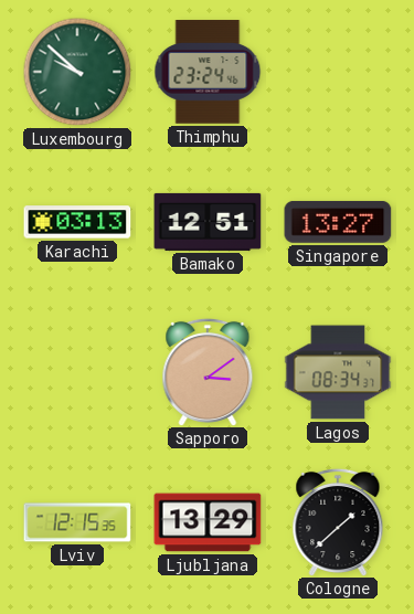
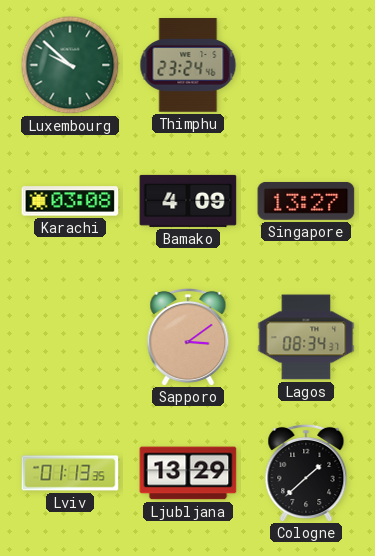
Karachi: 03:13 -> 03:08
Bamako: 12:51 -> 4:09
Lviv: 12:15 -> 01:13
